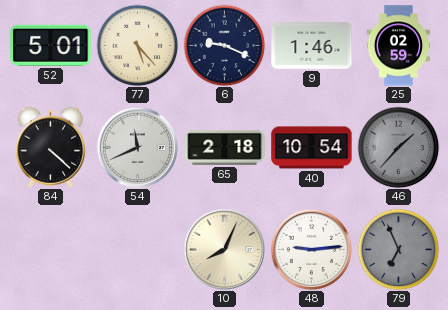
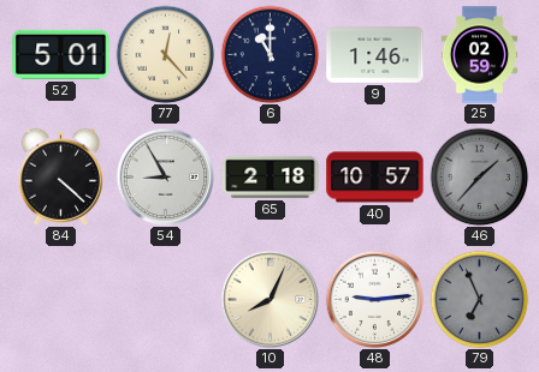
77: 5:23 -> 12:23
6: 9:19 -> 11:00
54: 11:41 -> 8:55
40: 10:54 -> 10:57
